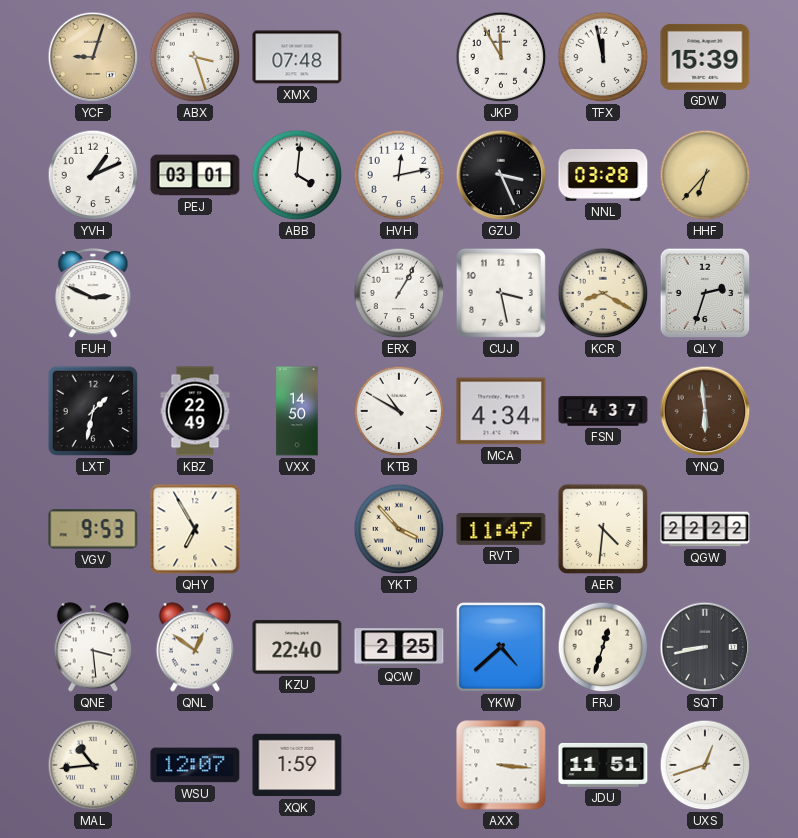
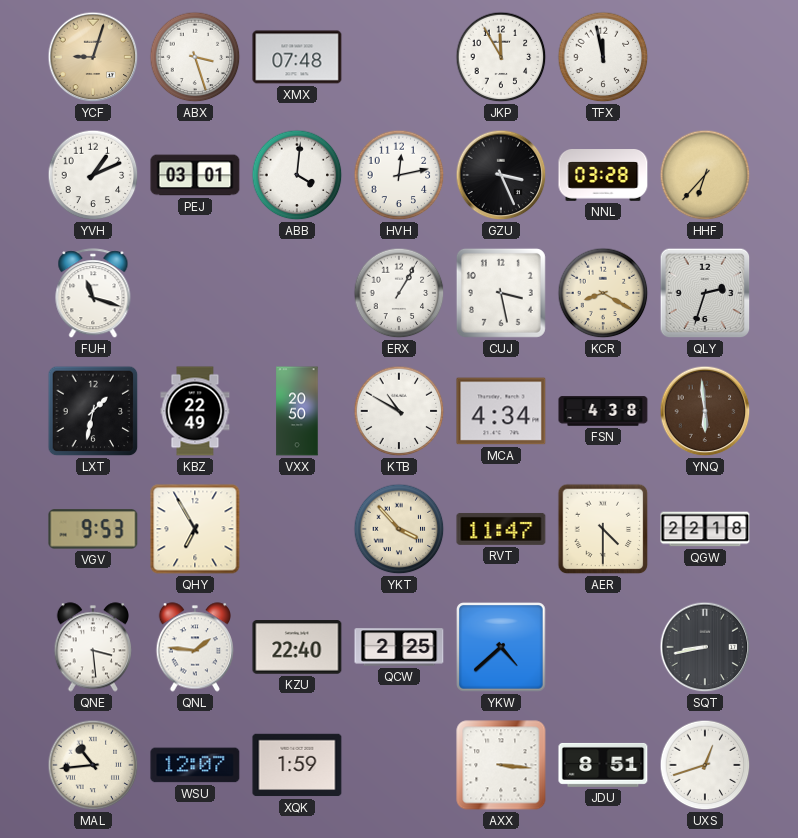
GDW: 15:39 -> none
FUH: 2:49 -> 11:18
VXX: 14:50 -> 20:50
FSN: 4:37 -> 4:38
AER: 4:31 -> 4:30
QGW: 22:22 -> 22:18
QNL: 12:51 -> 1:46
FRJ: 12:33 -> none
JDU: 11:51 -> 8:51
